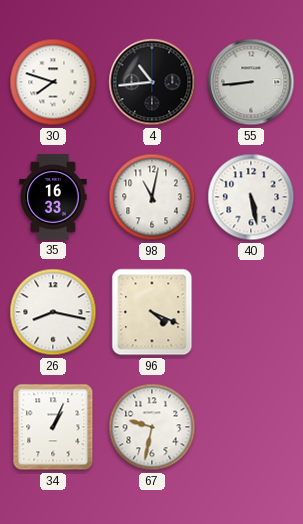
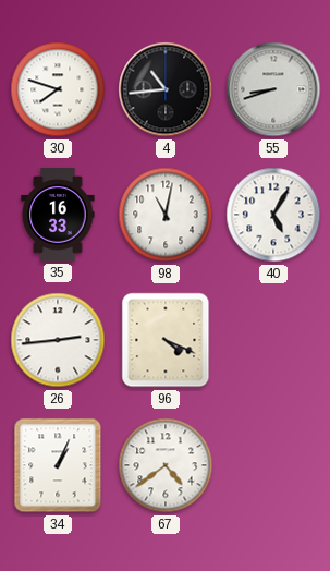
55: 8:44 -> 8:42
40: 5:28 -> 5:05
26: 8:17 -> 2:44
67: 9:32 -> 4:39
